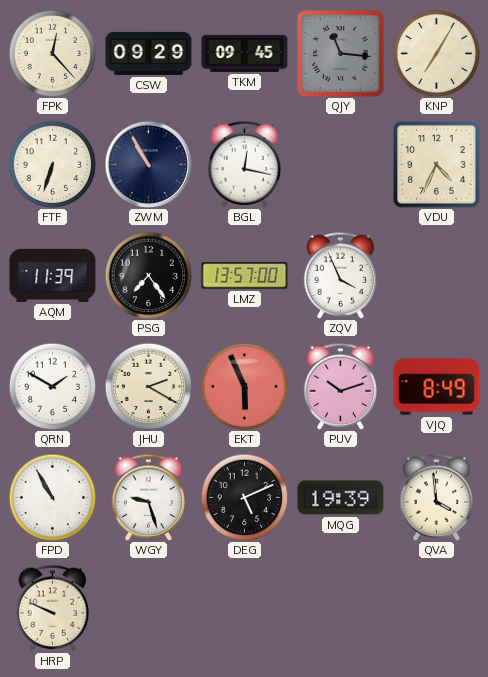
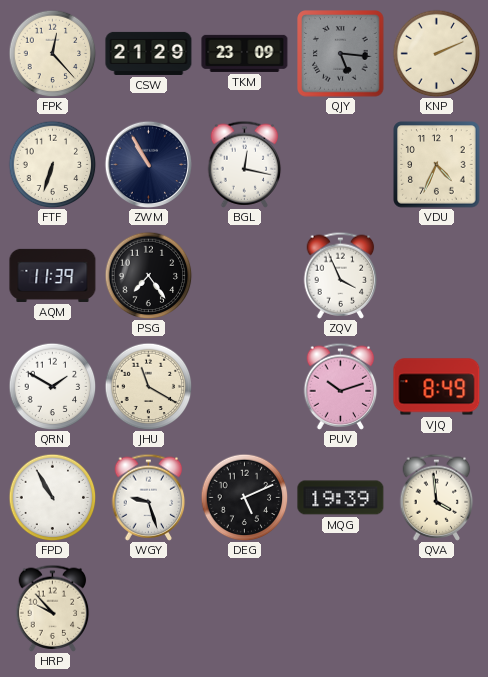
CSW: 09:29 -> 21:29
TKM: 09:45 -> 23:09
QJY: 11:16 -> 5:16
KNP: 7:05 -> 2:11
LMZ: 13:57 -> none
JHU: 2:20 -> 11:20
EKT: 5:56 -> none
HRP: 9:49 -> 9:53
